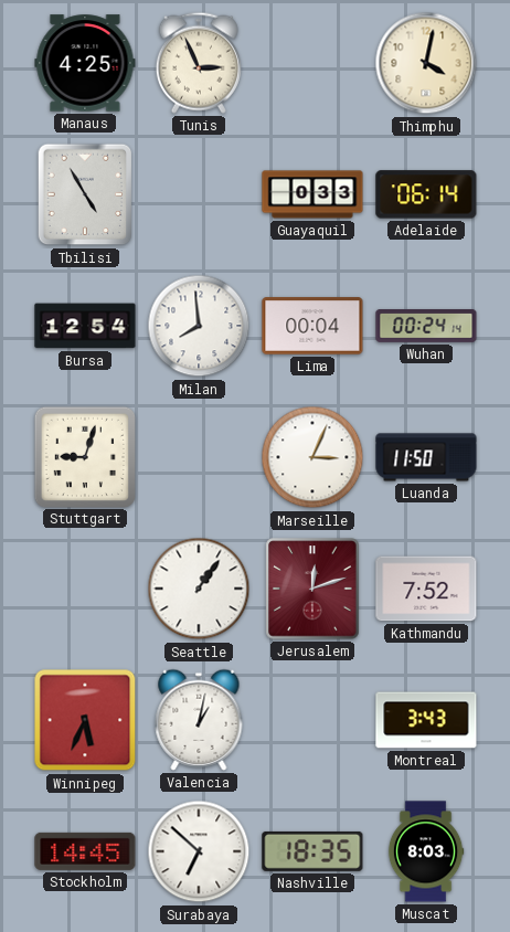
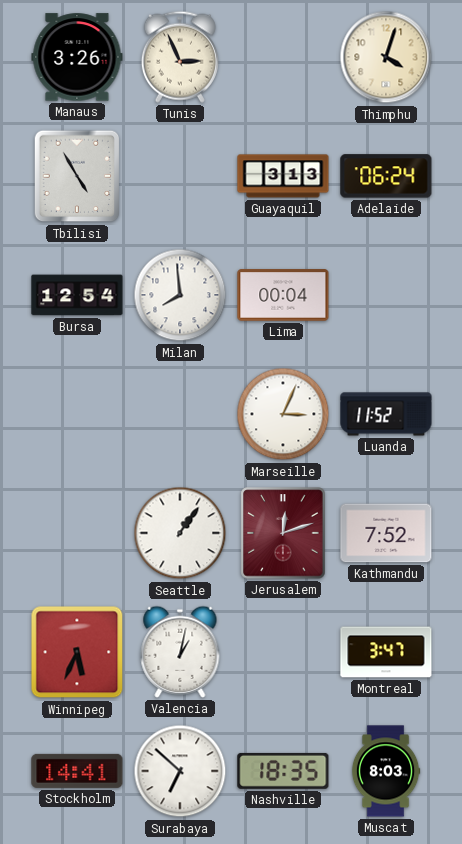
Manaus: 4:25 -> 3:26
Thimphu: 4:02 -> 4:03
Guayaquil: 0:33 -> 3:13
Adelaide: 06:14 -> 06:24
Wuhan: 00:24 -> none
Stuttgart: 9:03 -> none
Luanda: 11:50 -> 11:52
Montreal: 3:43 -> 3:47
Stockholm: 14:45 -> 14:41
